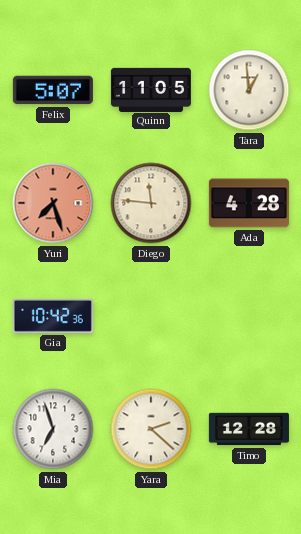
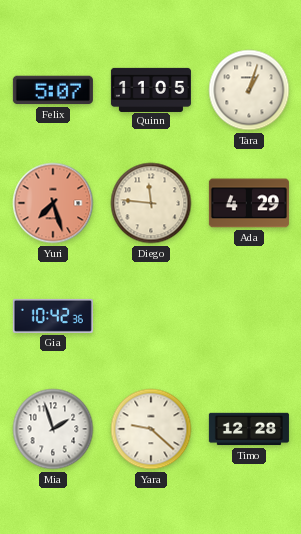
Tara: 12:59 -> 1:03
Ada: 4:28 -> 4:29
Mia: 6:57 -> 1:57
Yara: 2:22 -> 9:22
